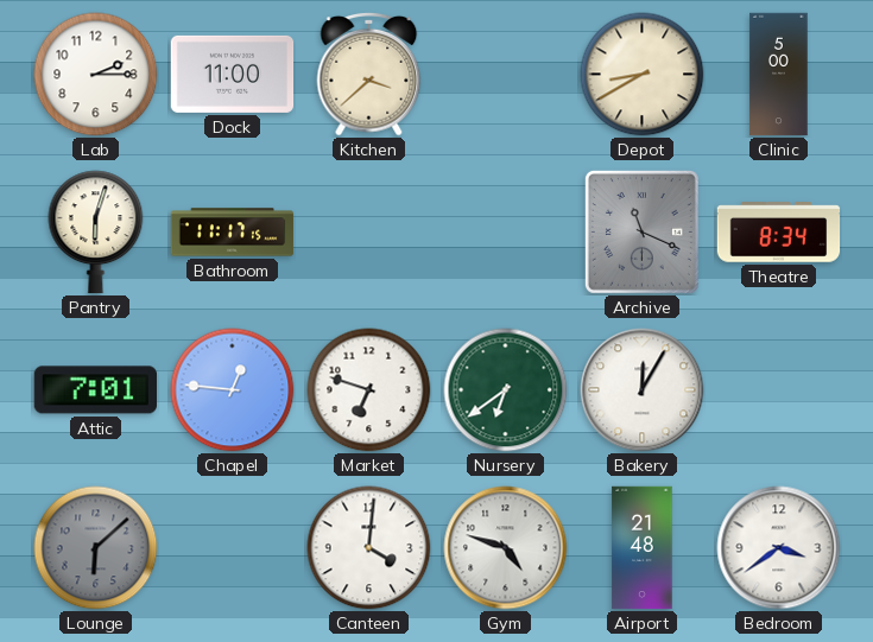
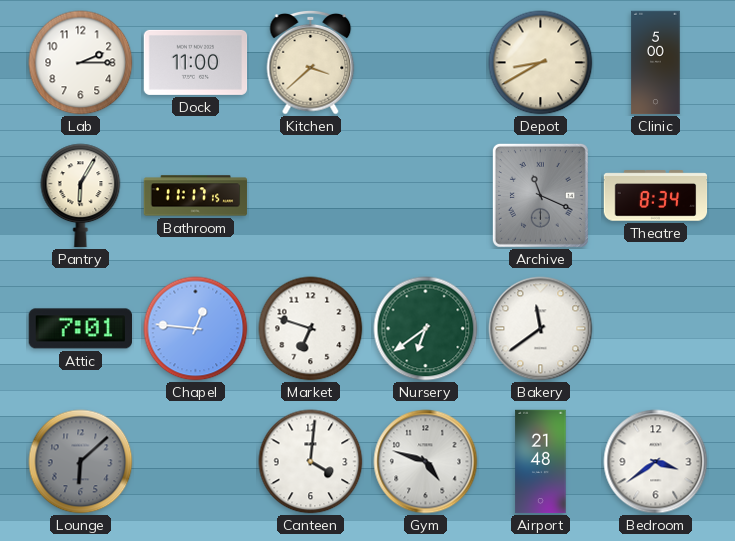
Pantry: 6:03 -> 6:05
Bakery: 12:05 -> 11:39
